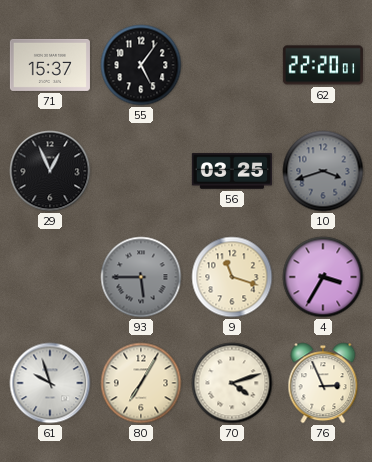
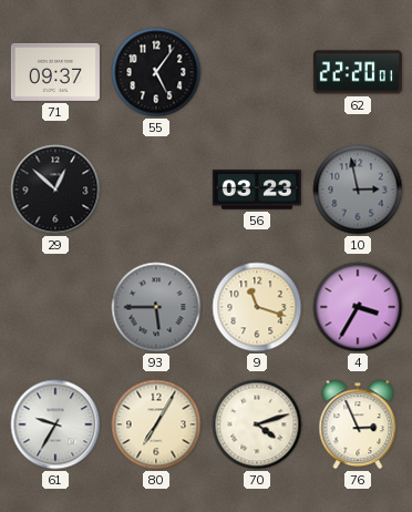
71: 15:37 -> 09:37
29: 12:56 -> 12:52
56: 03:25 -> 03:23
10: 3:42 -> 2:58
61: 9:57 -> 9:35
